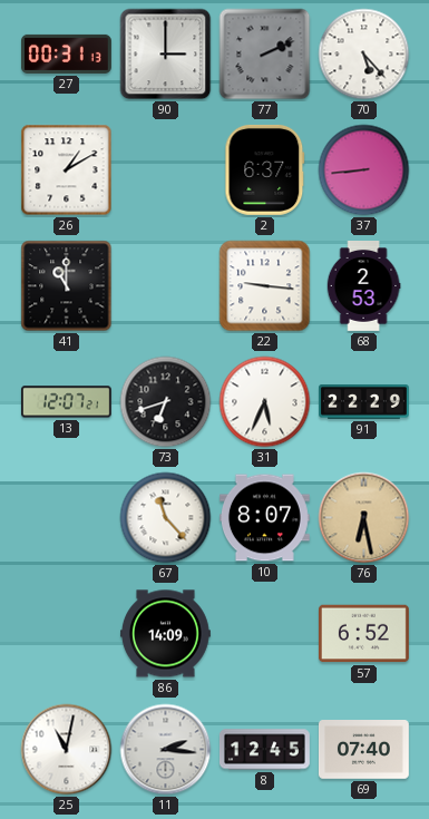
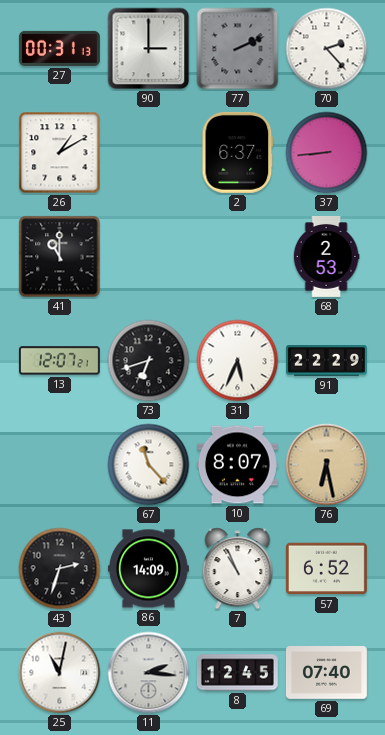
70: 5:23 -> 2:23
22: 9:16 -> none
43: none -> 2:33
7: none -> 10:56
